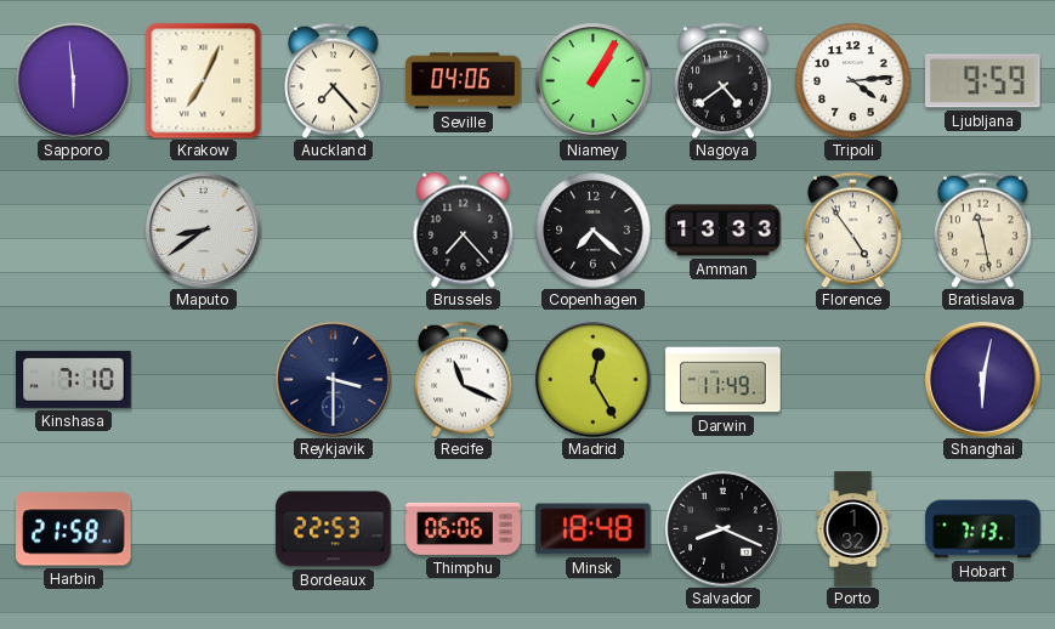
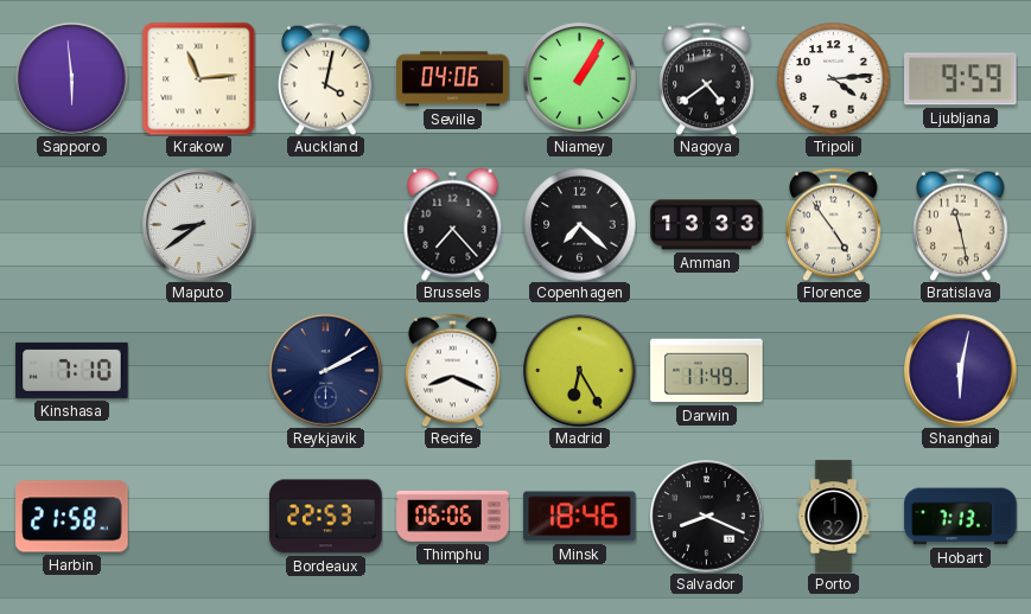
Krakow: 7:04 -> 11:14
Auckland: 7:23 -> 4:02
Reykjavik: 3:30 -> 2:10
Recife: 11:19 -> 8:19
Madrid: 12:25 -> 6:25
Minsk: 18:48 -> 18:46
